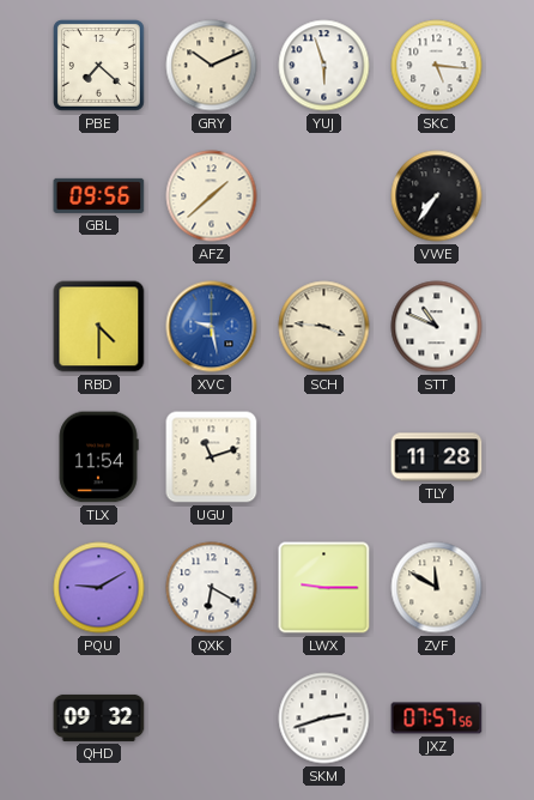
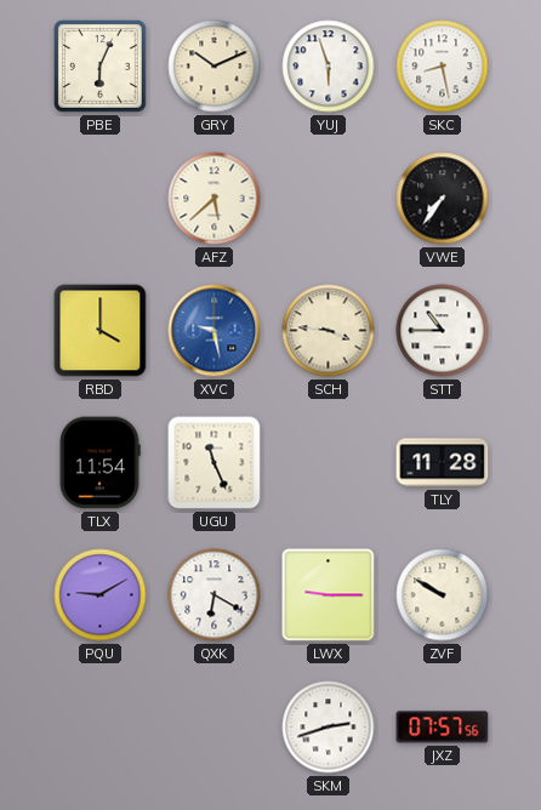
PBE: 7:22 -> 6:04
SKC: 5:16 -> 8:28
GBL: 09:56 -> none
AFZ: 1:38 -> 5:38
RBD: 4:30 -> 4:00
STT: 10:49 -> 10:45
UGU: 11:12 -> 11:26
ZVF: 11:50 -> 9:50
QHD: 09:32 -> none
